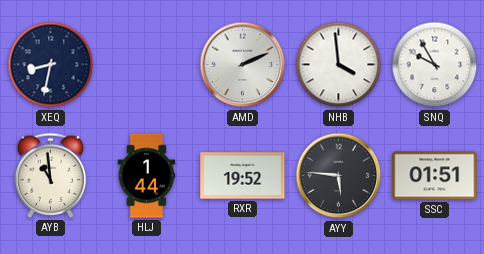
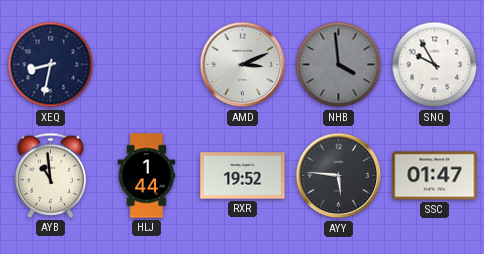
AMD: 2:11 -> 3:11
NHB dial: white -> grey
SSC: 01:51 -> 01:47
